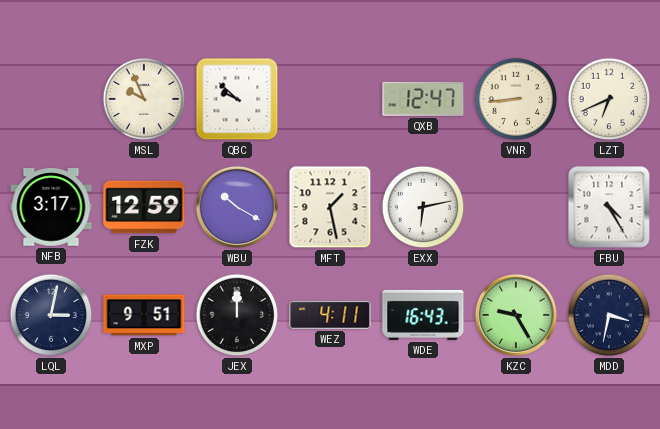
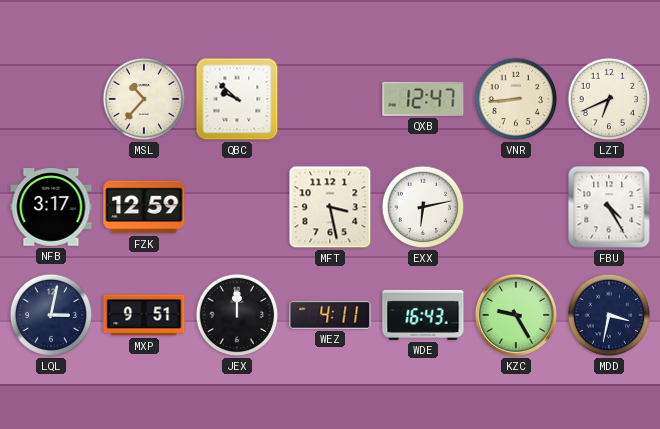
MSL: 9:56 -> 10:37
WBU: 10:20 -> none
MFT: 1:28 -> 3:28
